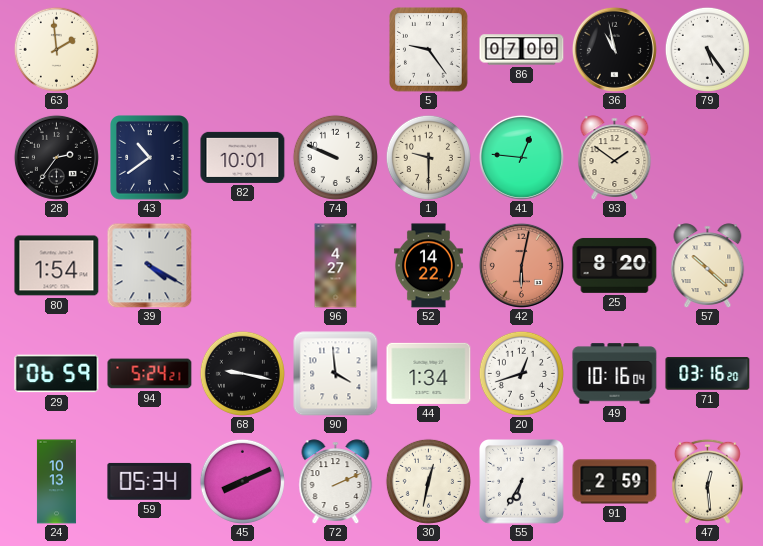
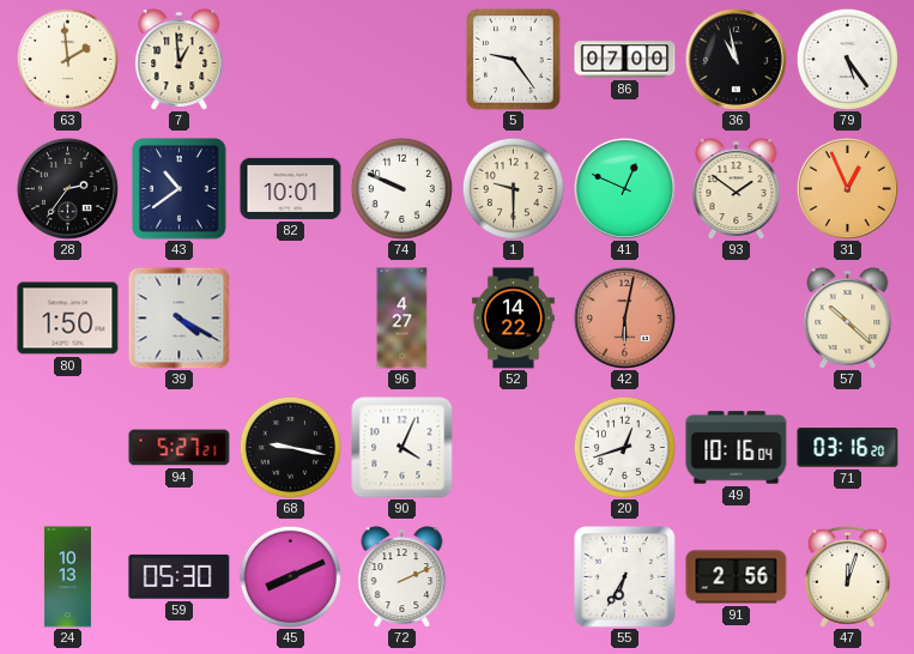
7: none -> 12:59
41: 12:46 -> 12:49
31: none -> 12:56
80: 1:54 -> 1:50
25: 8:20 -> none
29: 06:59 -> none
94: 5:24 -> 5:27
90: 3:59 -> 4:04
44: 1:34 -> none
59: 05:34 -> 05:30
30: 12:32 -> none
91: 2:59 -> 2:56
47: 12:29 -> 12:03
